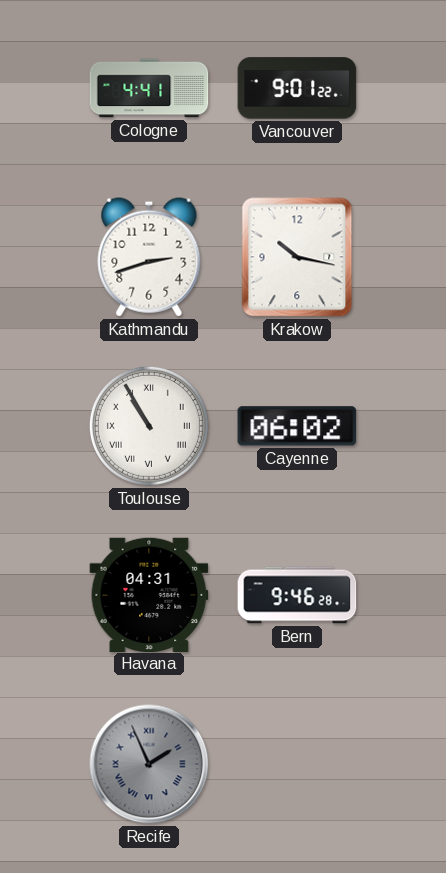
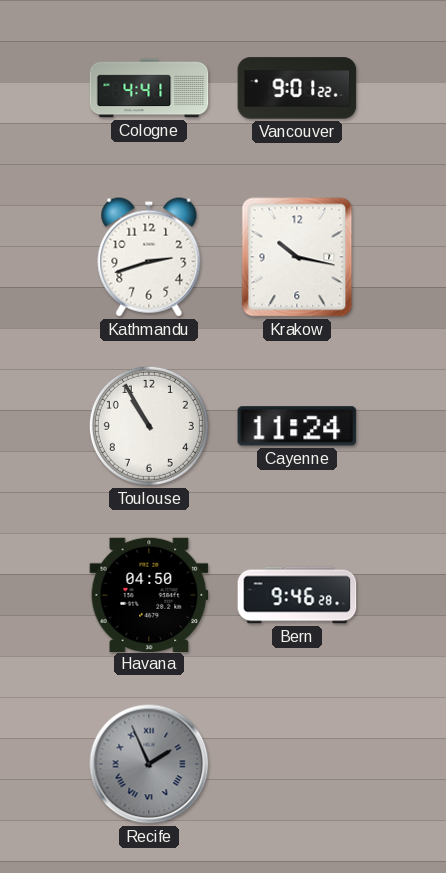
Toulouse numerals: Roman -> Arabic
Cayenne: 06:02 -> 11:24
Havana: 04:31 -> 04:50
